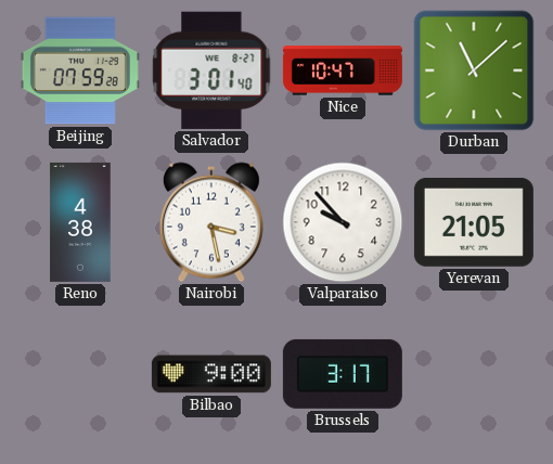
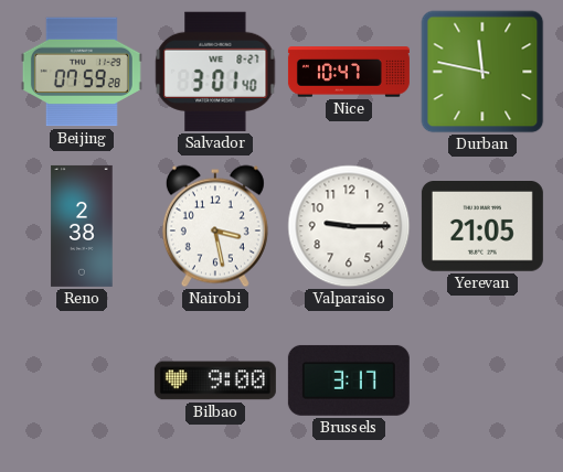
Durban: 11:08 -> 11:47
Reno: 4:38 -> 2:38
Valparaiso: 9:53 -> 9:15
